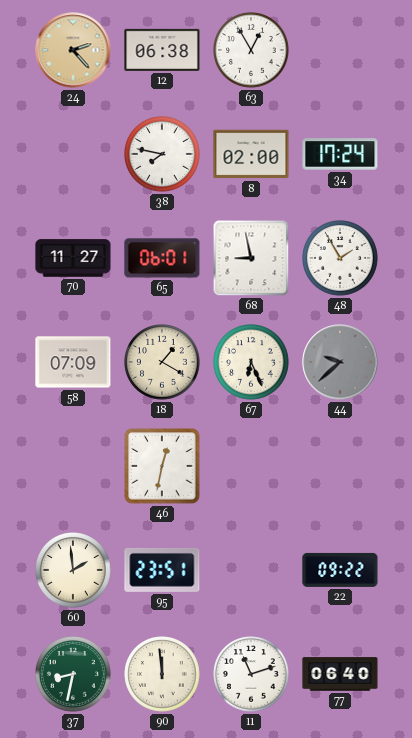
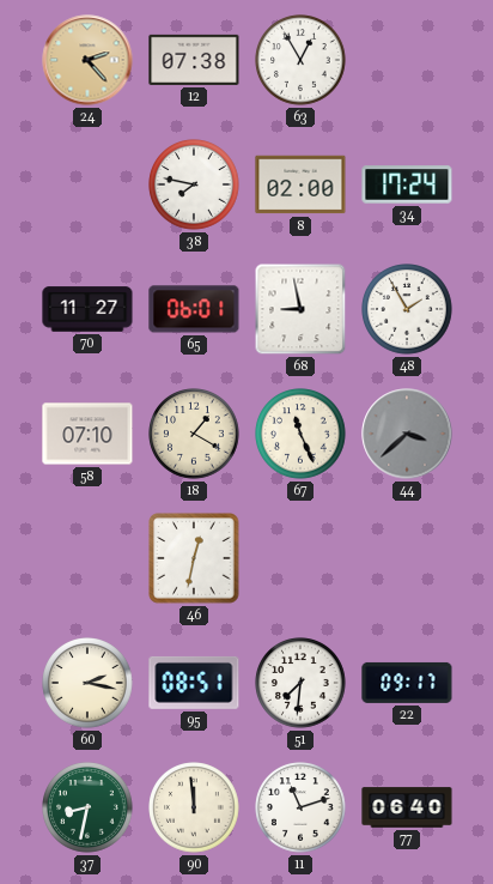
12: 06:38 -> 07:38
58: 07:09 -> 07:10
67: 6:26 -> 11:26
44: 9:38 -> 3:38
60: 1:59 -> 2:17
95: 23:51 -> 08:51
51: none -> 7:31
22: 09:22 -> 09:17
